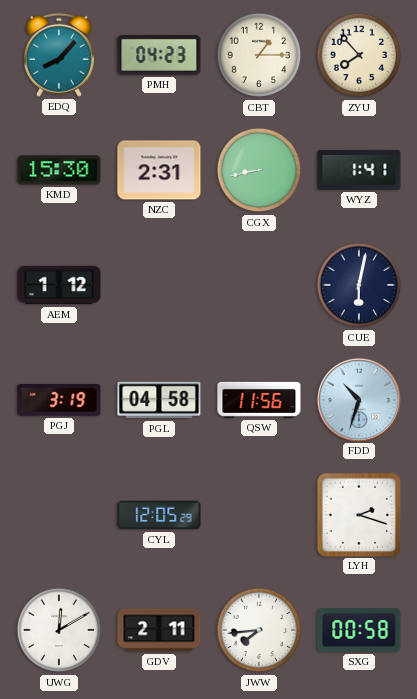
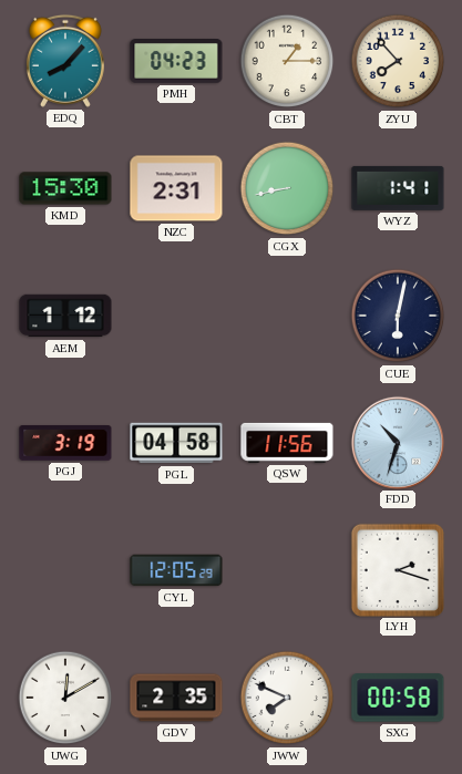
GDV: 2:11 -> 2:35
JWW: 7:44 -> 7:49
